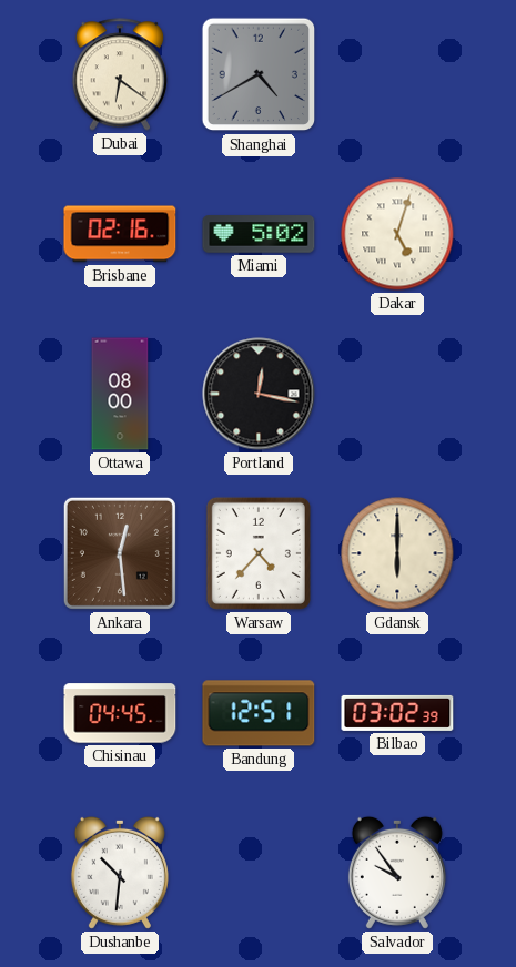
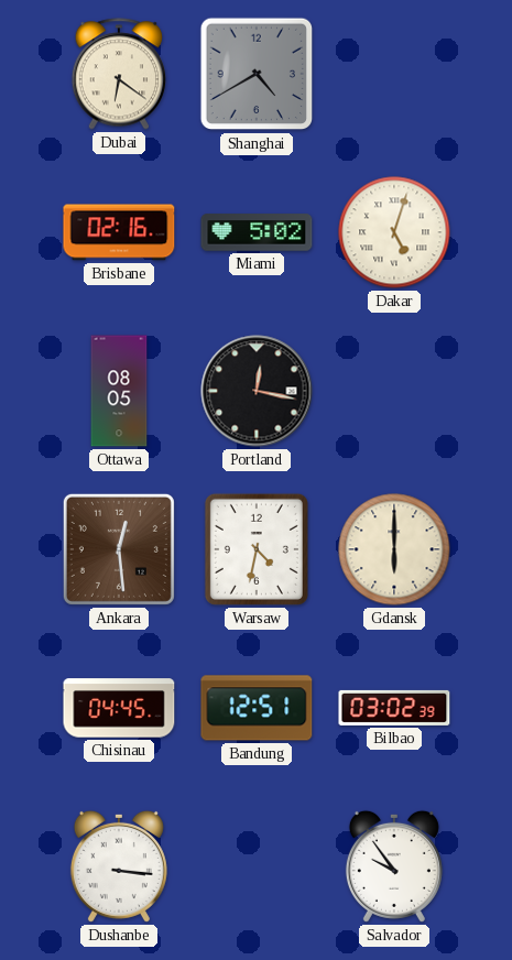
Ottawa: 08:00 -> 08:05
Warsaw: 4:37 -> 4:32
Dushanbe: 10:31 -> 3:16
